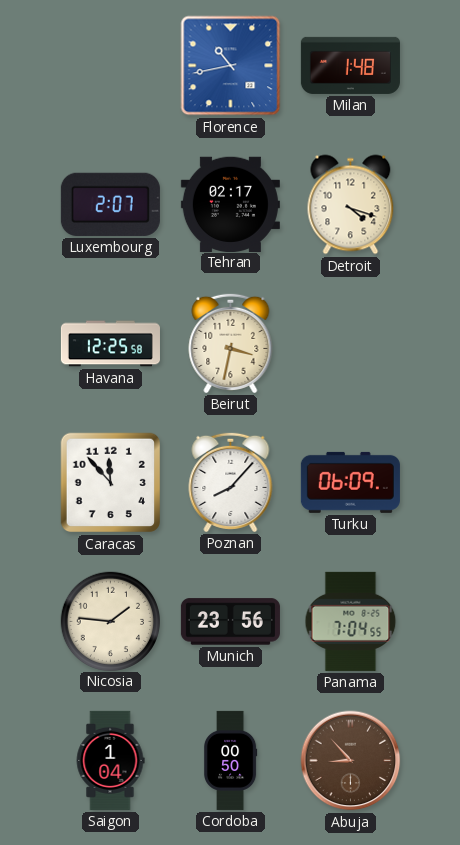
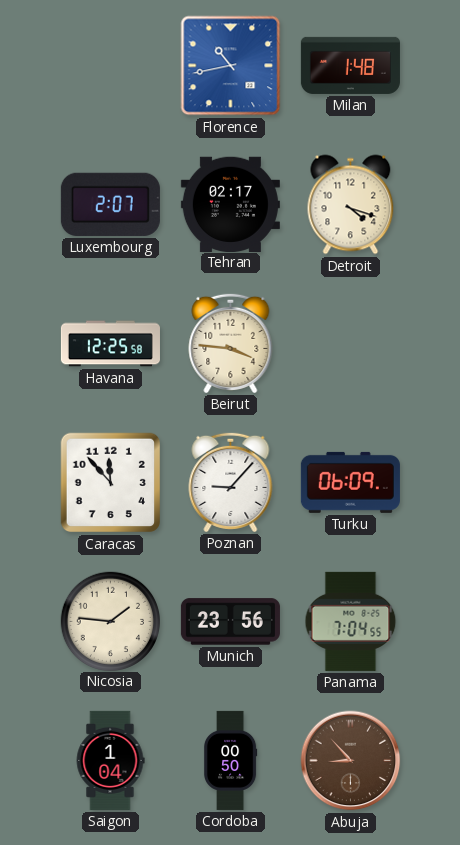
Beirut: 3:32 -> 3:46
Poznan: 8:07 -> 9:07
